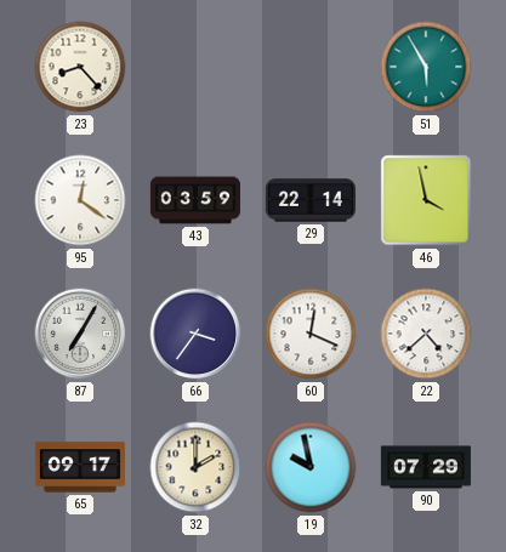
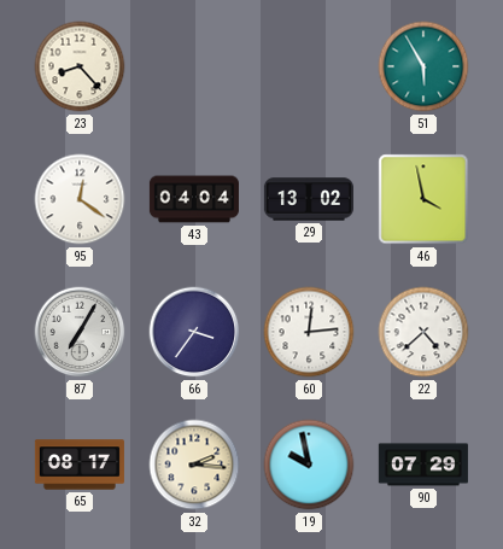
43: 03:59 -> 04:04
29: 22:14 -> 13:02
60: 12:19 -> 12:14
65: 09:17 -> 08:17
32: 2:00 -> 2:16
